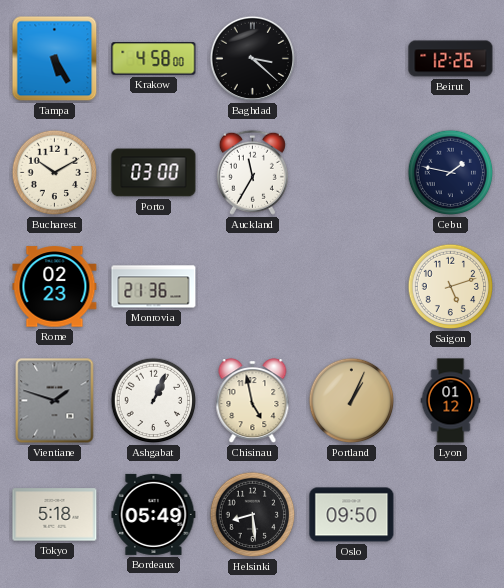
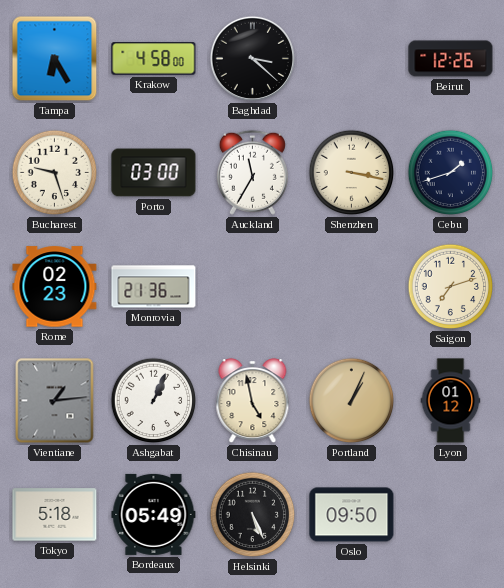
Tampa: 5:25 -> 6:25
Bucharest: 10:10 -> 9:27
Shenzhen: none -> 3:17
Cebu: 1:47 -> 1:42
Saigon: 5:12 -> 7:12
Vientiane: 1:48 -> 1:14
Helsinki: 8:29 -> 5:26
